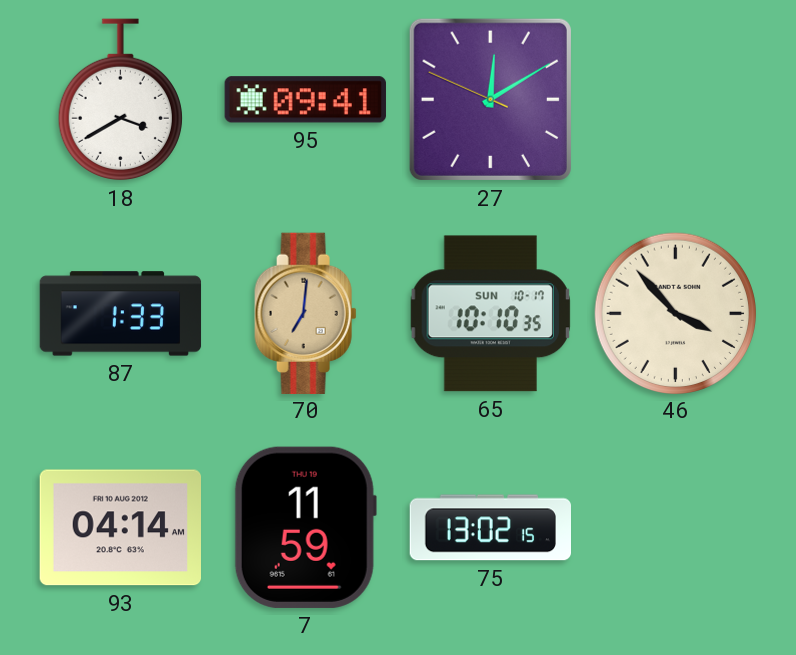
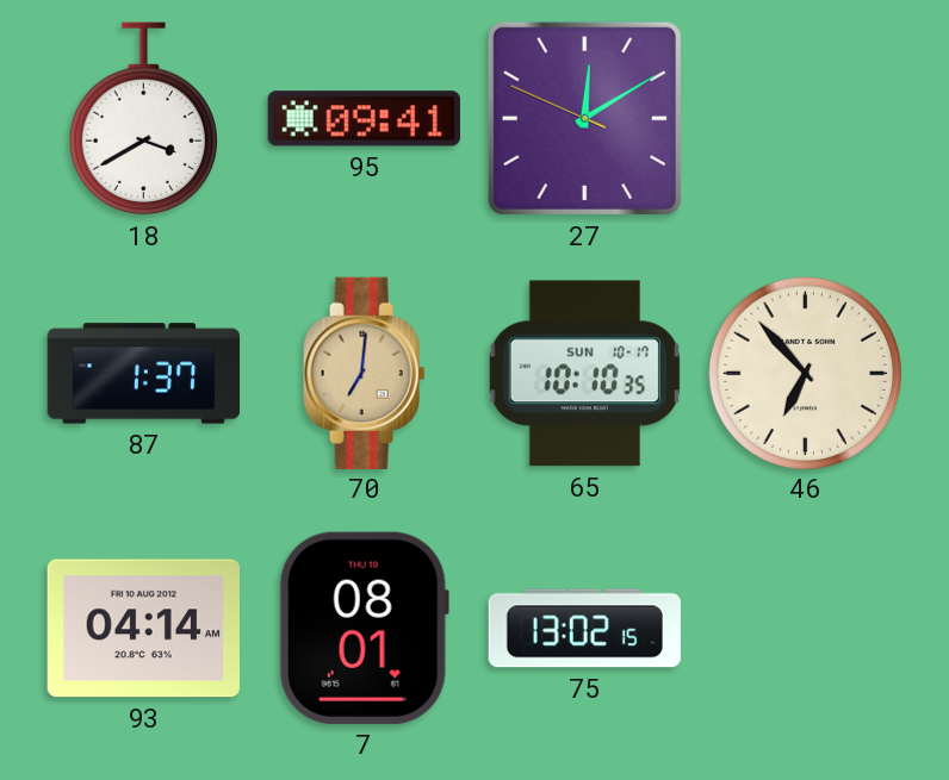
87: 1:33 -> 1:37
46: 3:53 -> 6:53
7: 11:59 -> 08:01
